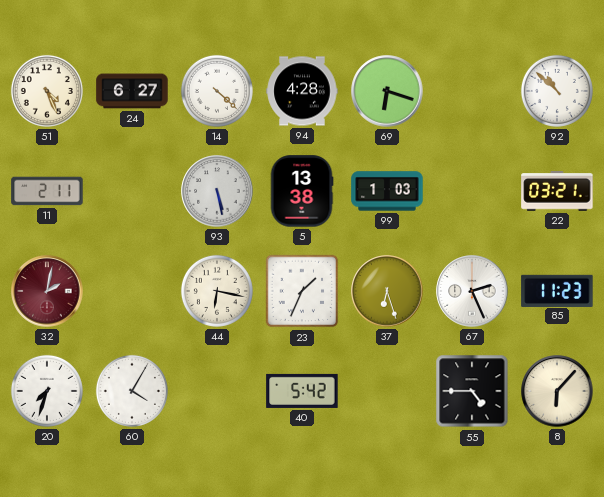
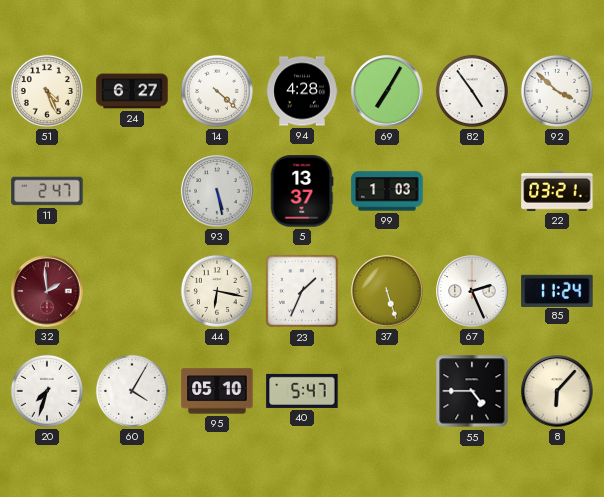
69: 6:18 -> 7:05
82: none -> 4:54
92: 10:52 -> 3:52
11: 2:11 -> 2:47
5: 13:38 -> 13:37
32: 2:02 -> 1:59
37: 6:27 -> 5:27
85: 11:23 -> 11:24
95: none -> 05:10
40: 5:42 -> 5:47
